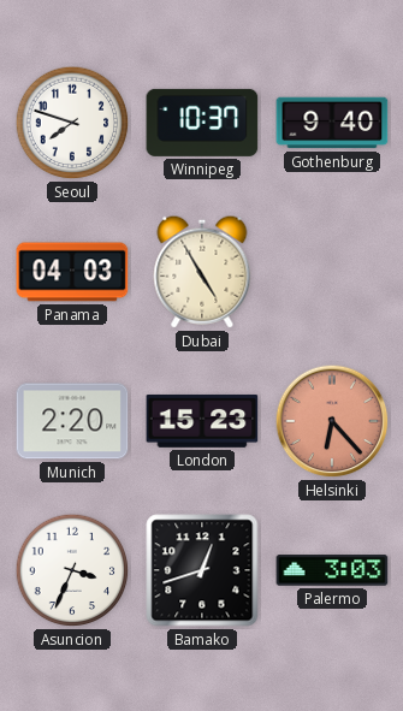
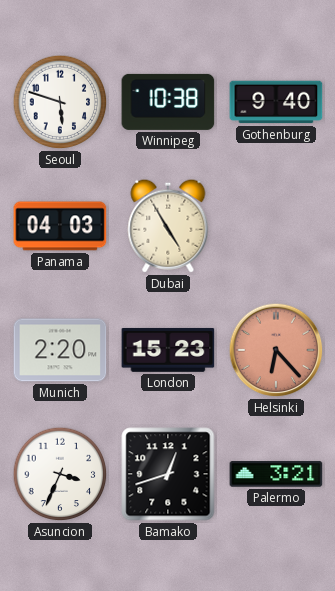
Seoul: 7:48 -> 5:48
Winnipeg: 10:37 -> 10:38
Palermo: 3:03 -> 3:21
